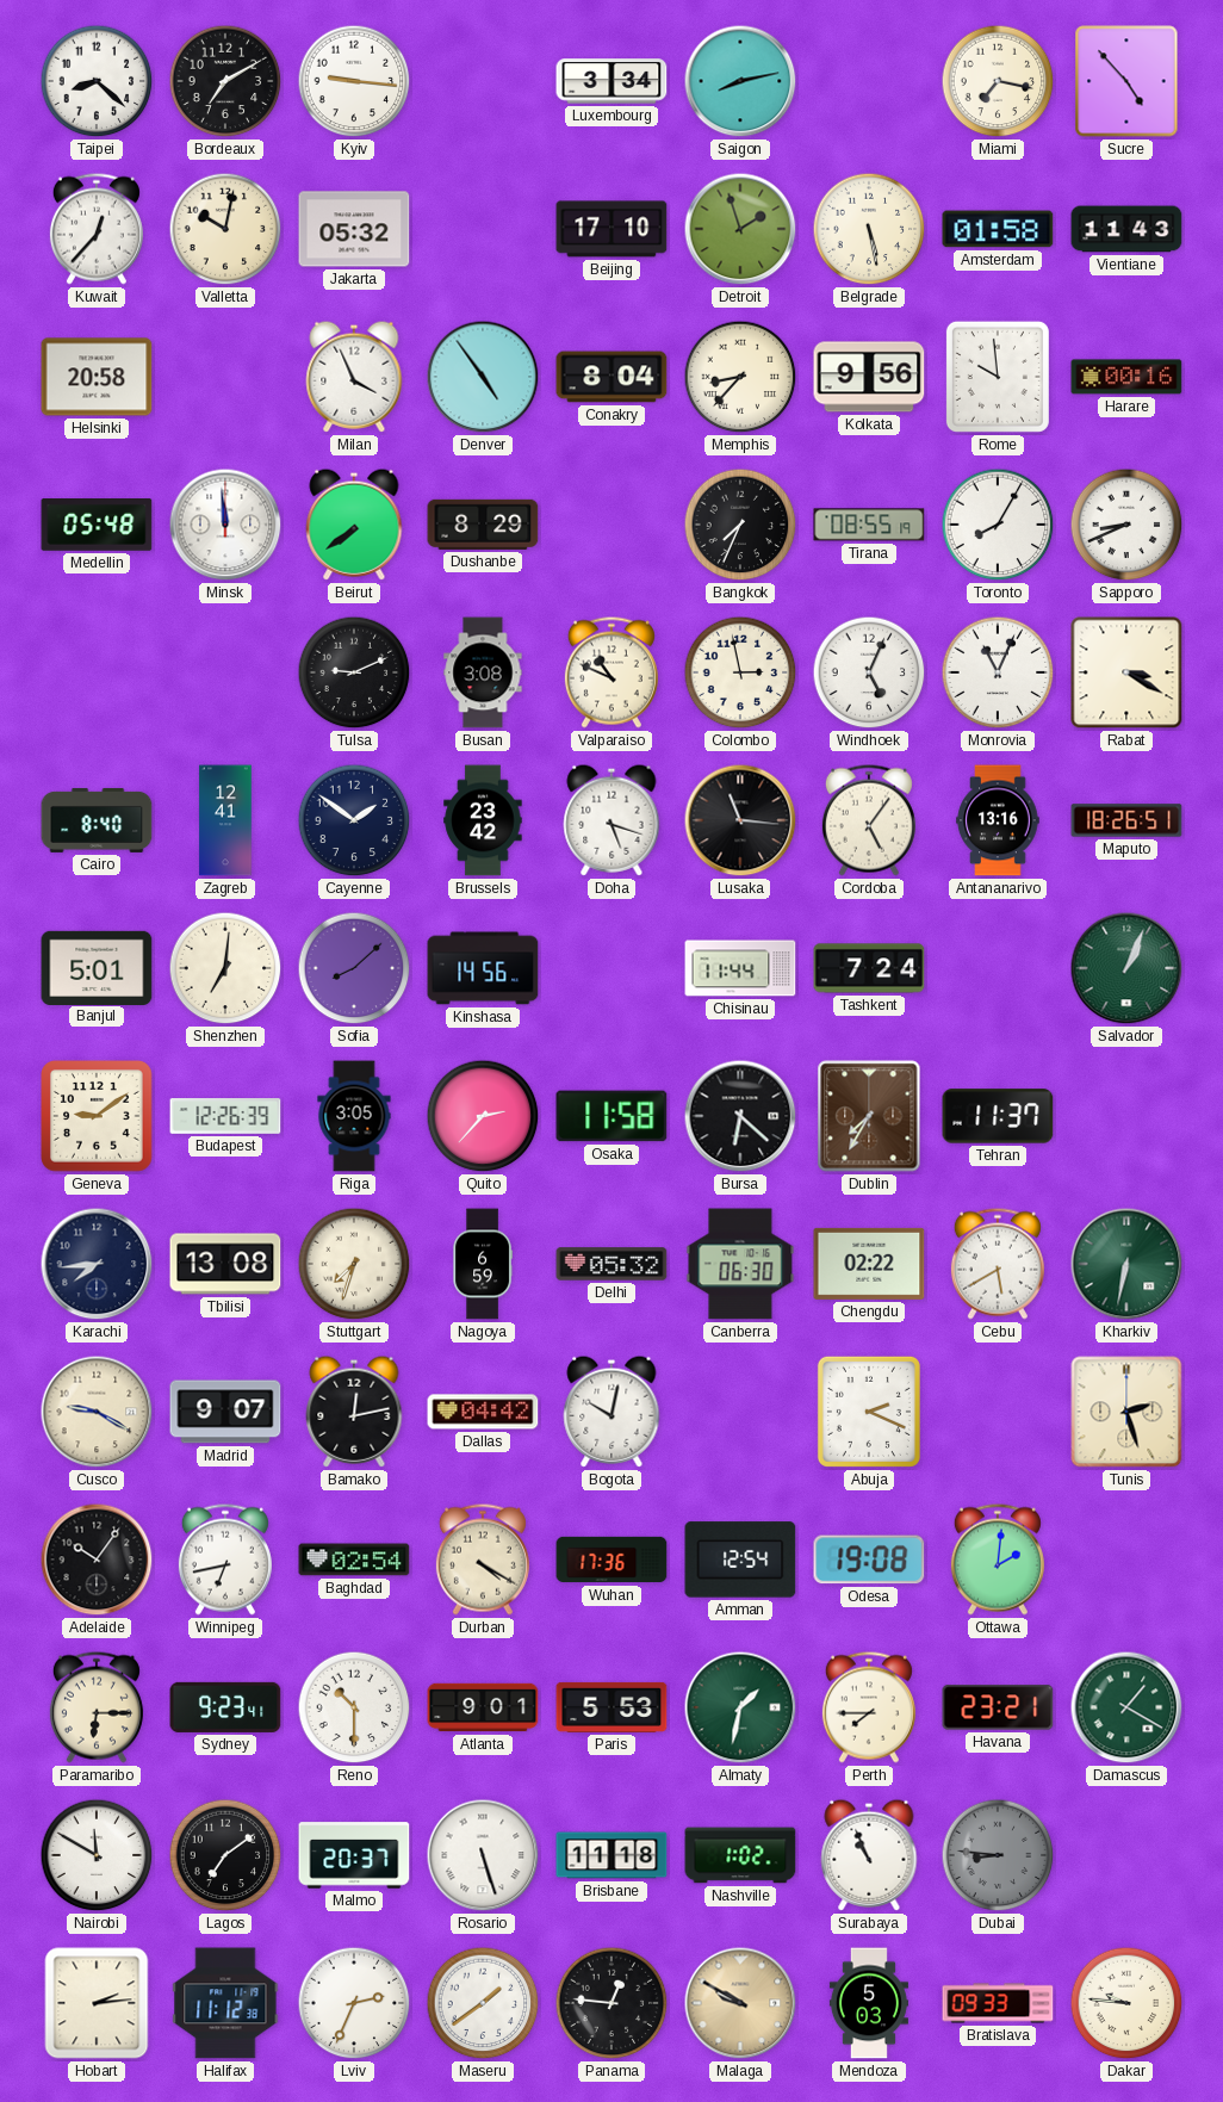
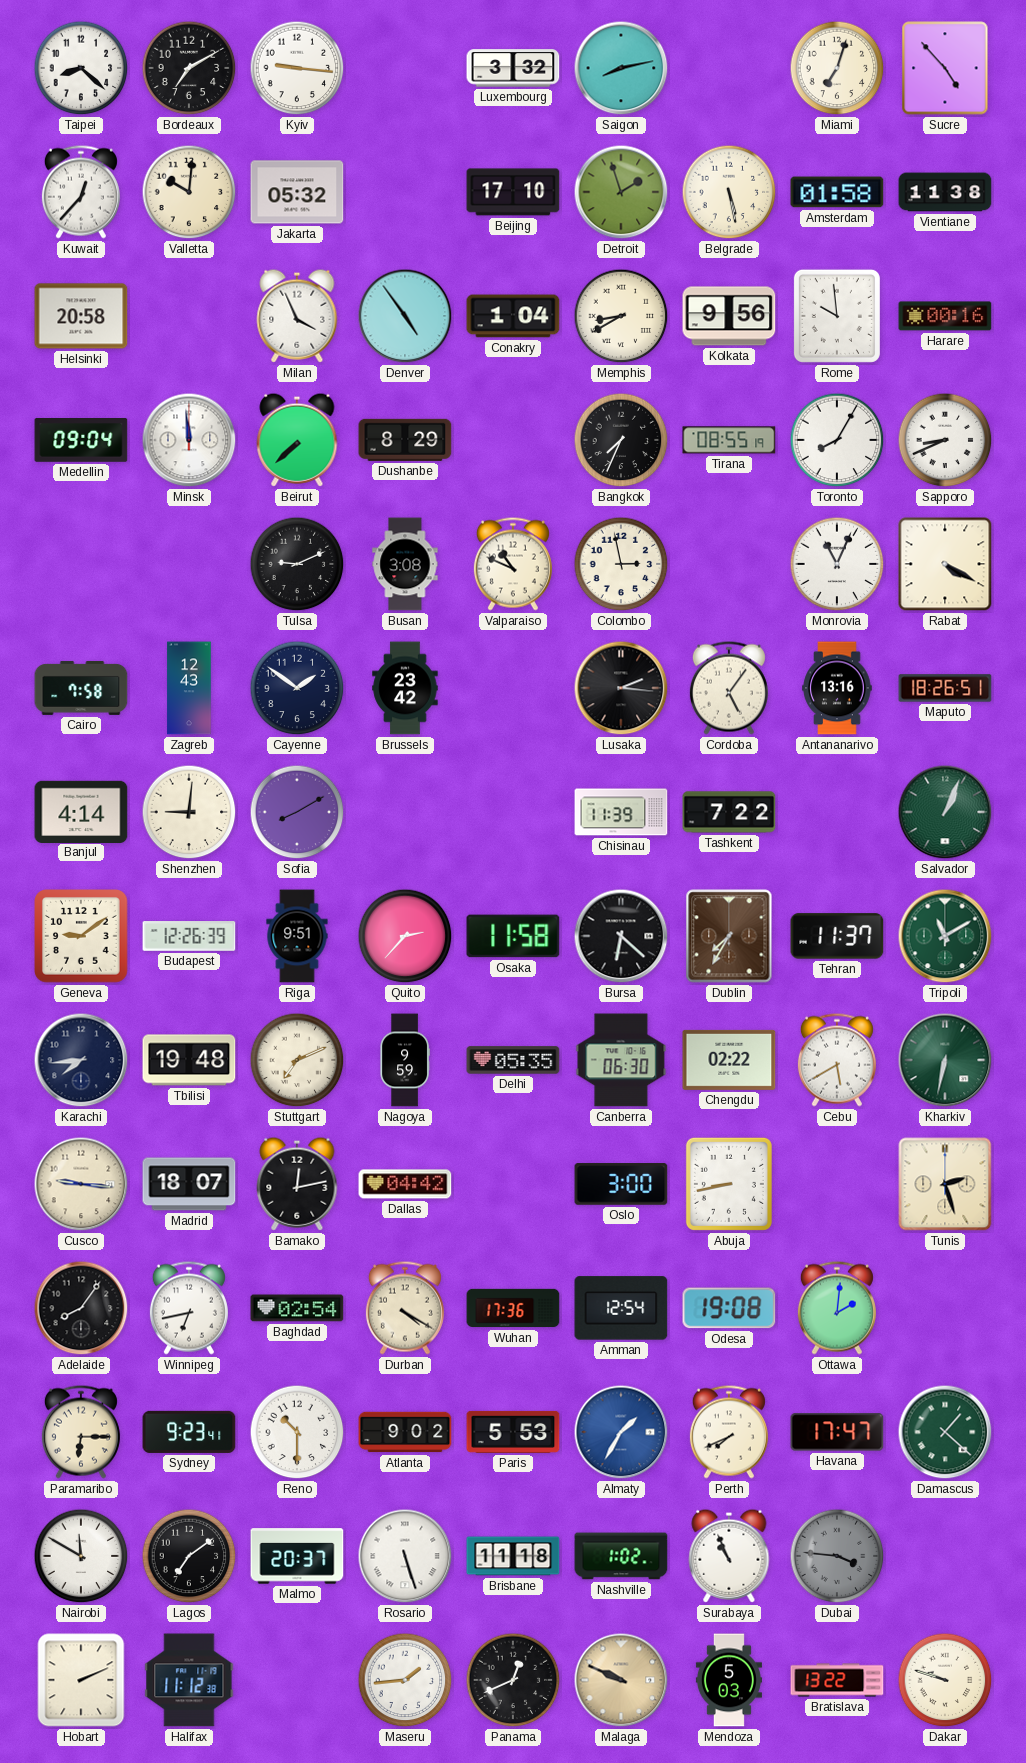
Luxembourg: 3:34 -> 3:32
Miami: 7:17 -> 7:03
Valletta: 10:02 -> 10:01
Vientiane: 11:43 -> 11:38
Conakry: 8:04 -> 1:04
Memphis: 8:37 -> 8:40
Medellin: 05:48 -> 09:04
Beirut: 7:39 -> 7:38
Windhoek: 5:04 -> none
Rabat: 3:20 -> 4:20
Cairo: 8:40 -> 7:58
Zagreb: 12:41 -> 12:43
Doha: 5:18 -> none
Lusaka: 11:16 -> 2:16
Banjul: 5:01 -> 4:14
Shenzhen: 7:01 -> 9:01
Sofia: 8:08 -> 8:10
Kinshasa: 14:56 -> none
Chisinau: 11:44 -> 11:39
Tashkent: 7:24 -> 7:22
Riga: 3:05 -> 9:51
Tripoli: none -> 11:10
Tbilisi: 13:08 -> 19:48
Stuttgart: 7:33 -> 7:11
Nagoya: 6:59 -> 9:59
Delhi: 05:32 -> 05:35
Cusco: 9:20 -> 9:16
Madrid: 9:07 -> 18:07
Bogota: 10:02 -> none
Oslo: none -> 3:00
Abuja: 2:19 -> 8:43
Adelaide: 10:06 -> 8:06
Atlanta: 9:01 -> 9:02
Almaty: 1:32 -> 1:35
Almaty dial: green -> blue
Perth: 7:45 -> 7:41
Havana: 23:21 -> 17:47
Damascus: 1:20 -> 1:22
Dubai: 8:46 -> 3:46
Hobart: 2:14 -> 2:11
Lviv: 2:34 -> none
Maseru: 1:39 -> 1:44
Panama: 12:46 -> 12:41
Malaga: 9:50 -> 9:49
Bratislava: 09:33 -> 13:22
Dakar: 9:46 -> 9:48
